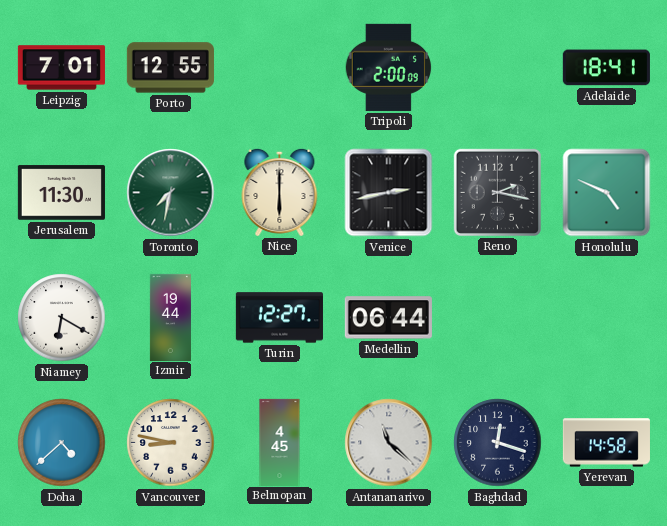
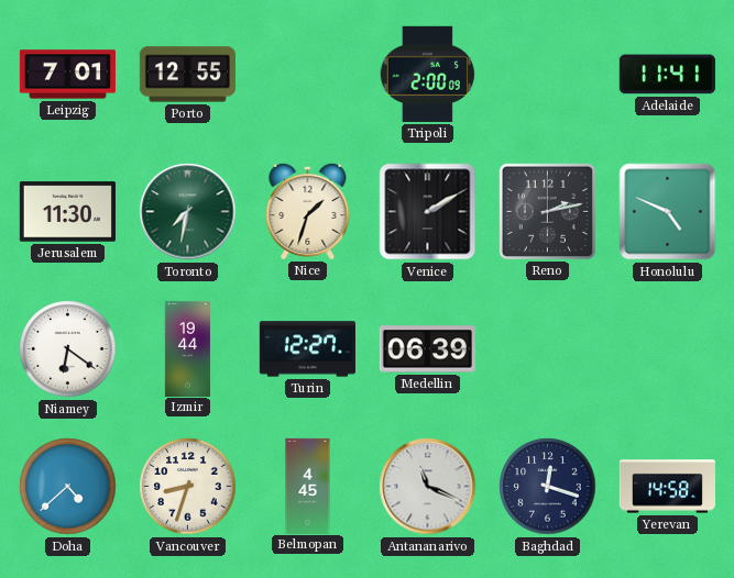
Adelaide: 18:41 -> 11:41
Nice: 6:00 -> 1:33
Venice: 2:43 -> 2:10
Reno: 2:17 -> 2:13
Niamey: 6:20 -> 6:21
Medellin: 06:44 -> 06:39
Vancouver: 8:47 -> 8:33
Antananarivo: 11:22 -> 11:19
